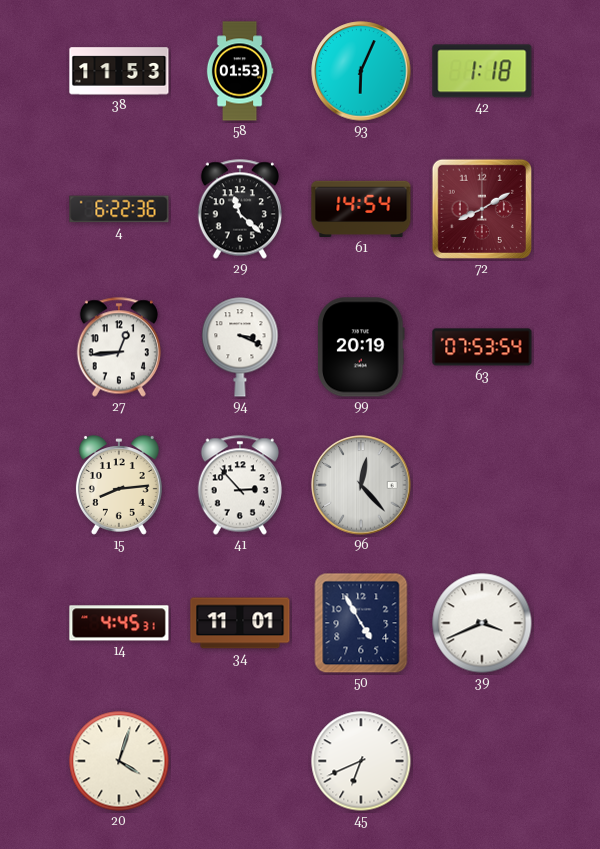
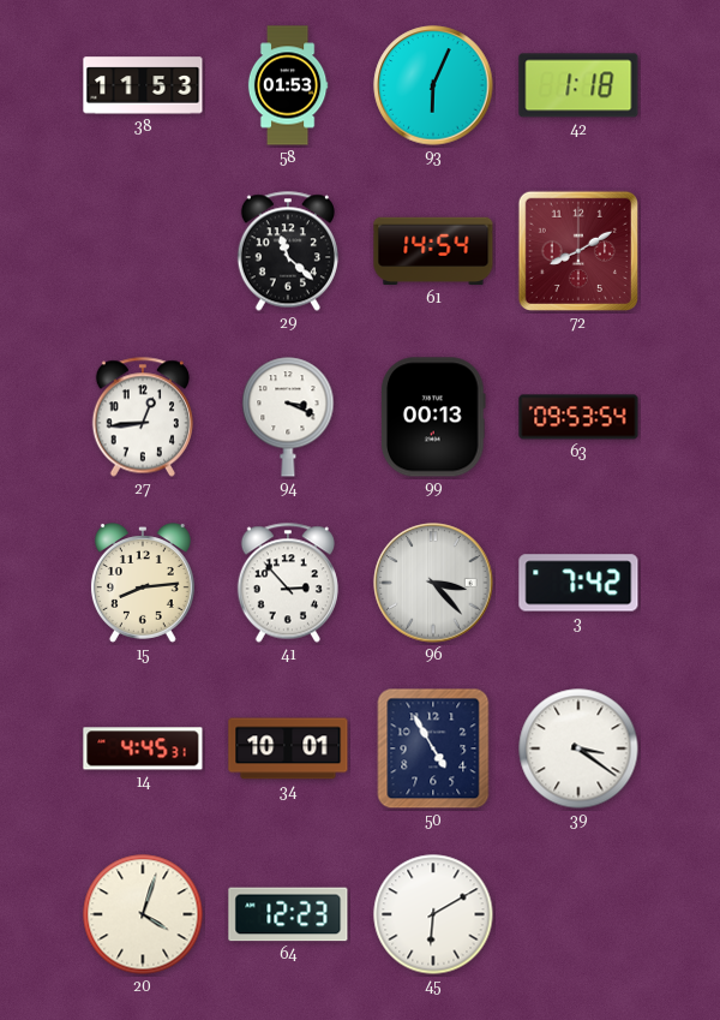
4: 6:22 -> none
99: 20:19 -> 00:13
63: 07:53 -> 09:53
96: 12:23 -> 3:23
3: none -> 7:42
34: 11:01 -> 10:01
39: 3:41 -> 3:21
64: none -> 12:23
45: 6:41 -> 6:10
